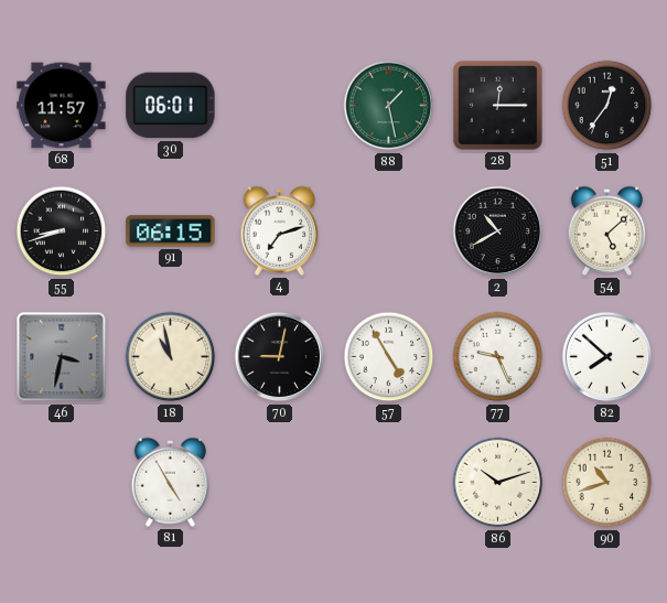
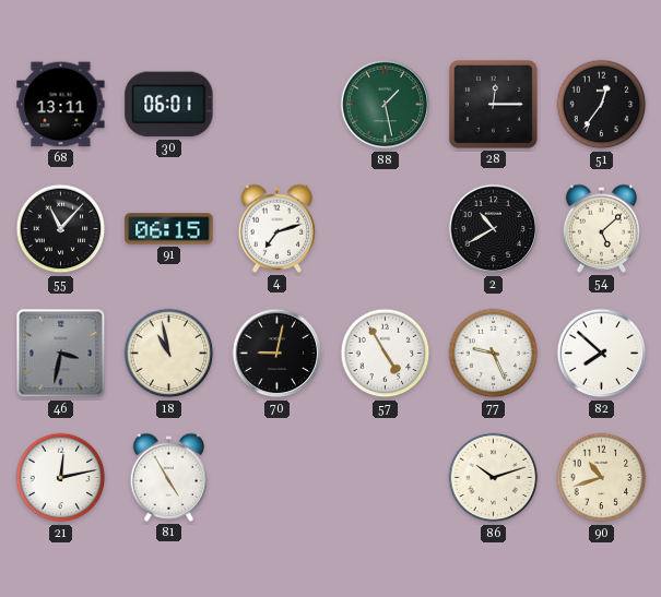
68: 11:57 -> 13:11
55: 8:42 -> 11:07
21: none -> 12:13
